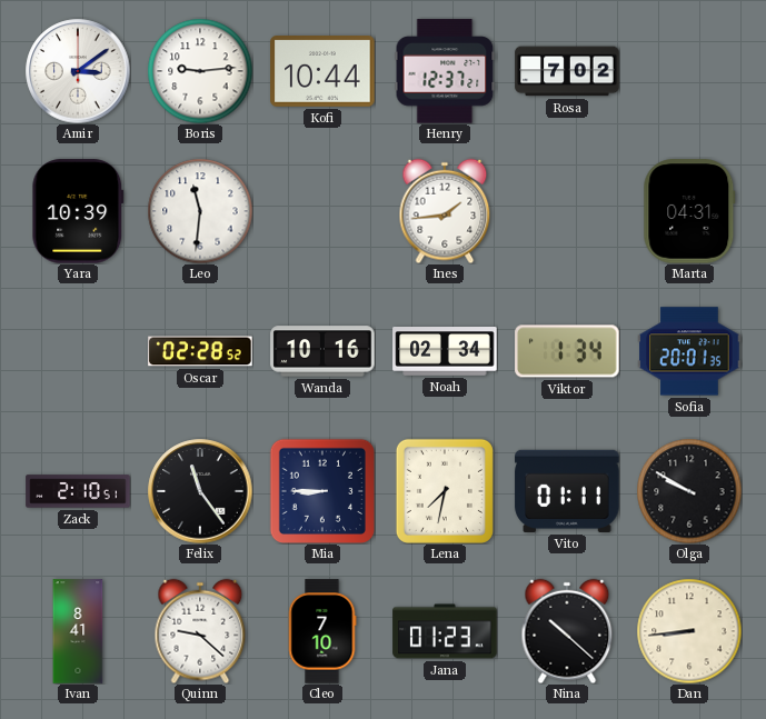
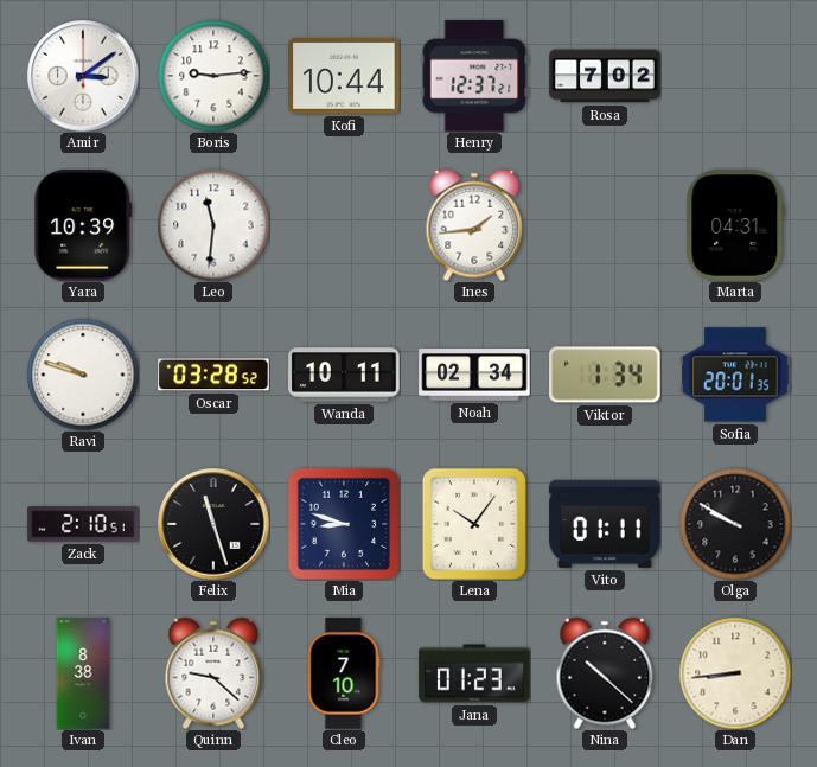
Ravi: none -> 9:48
Oscar: 02:28 -> 03:28
Wanda: 10:16 -> 10:11
Felix: 11:24 -> 11:27
Mia: 8:45 -> 8:48
Lena: 7:32 -> 10:06
Ivan: 8:41 -> 8:38
